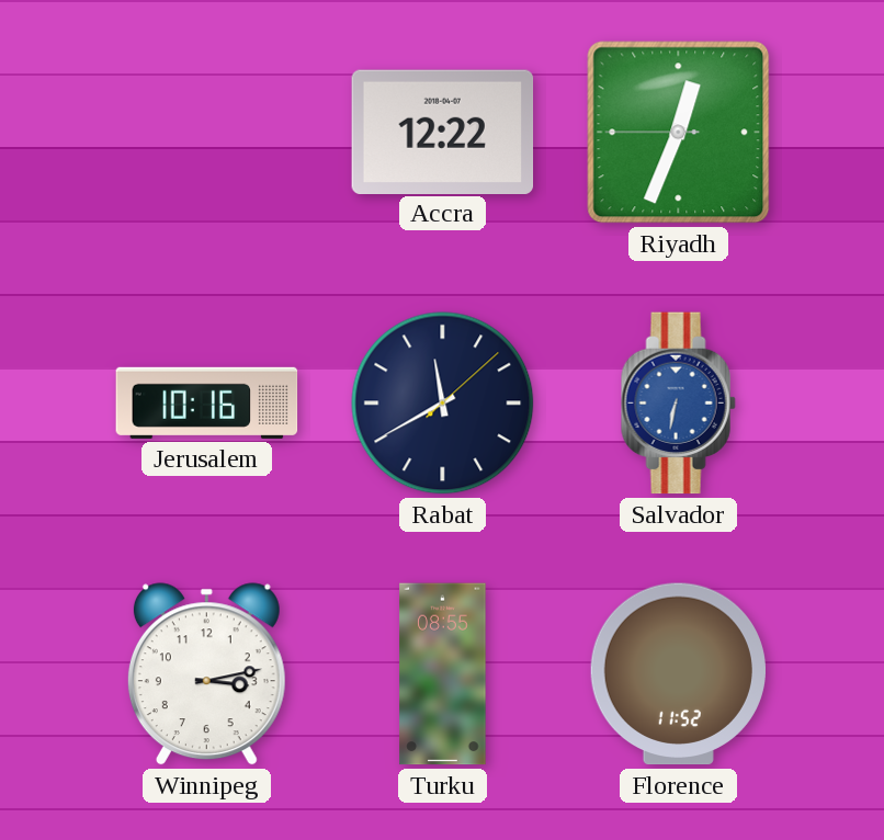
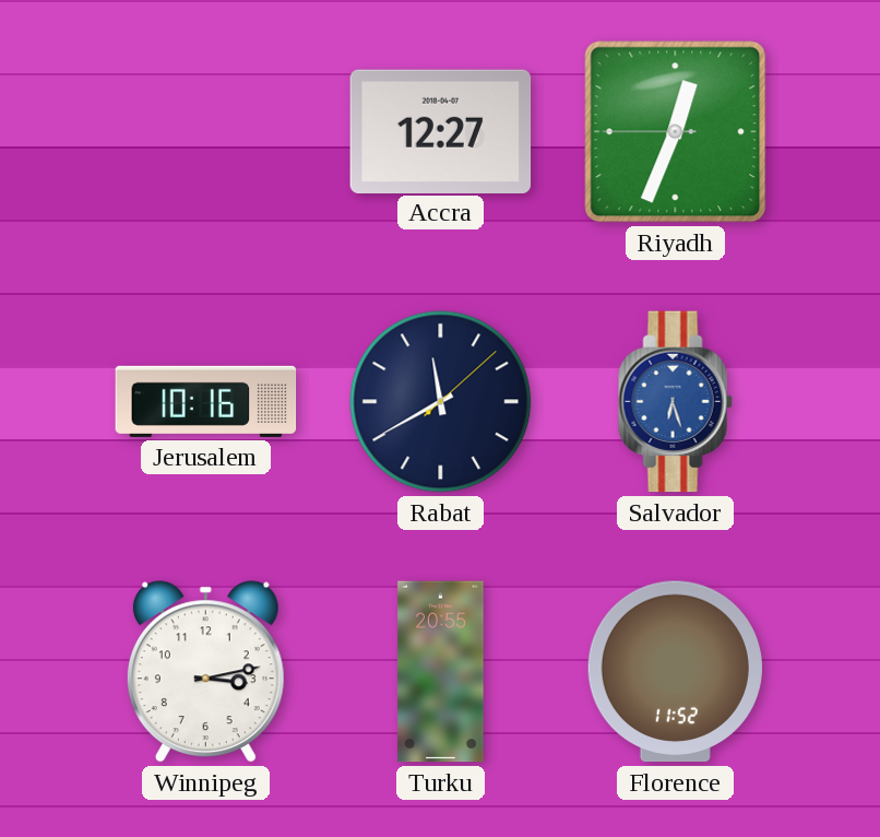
Accra: 12:22 -> 12:27
Salvador: 6:32 -> 6:27
Turku: 08:55 -> 20:55
